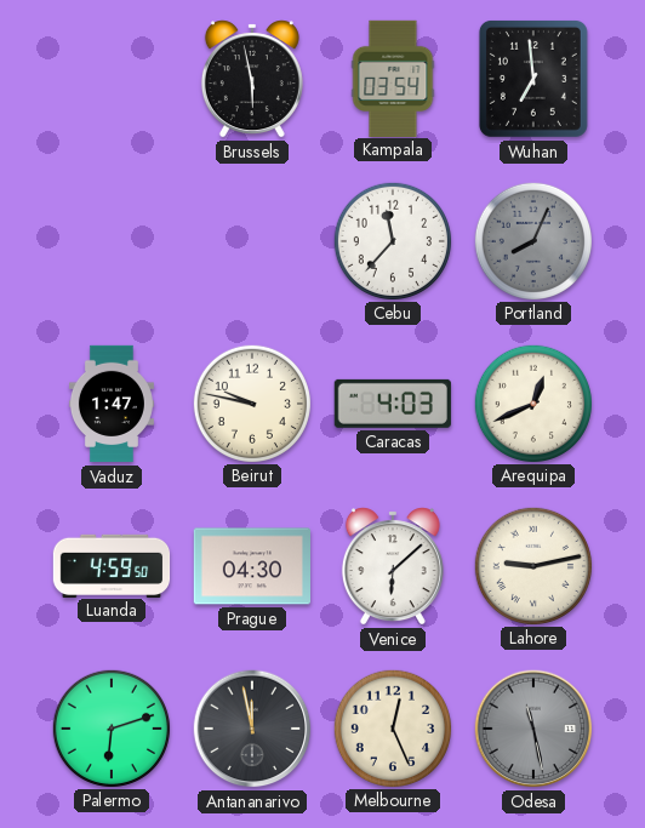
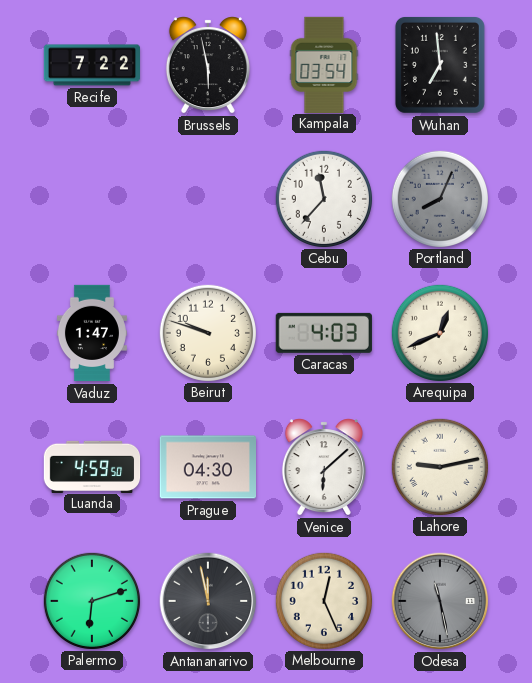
Recife: none -> 7:22
Beirut: 9:47 -> 9:48
